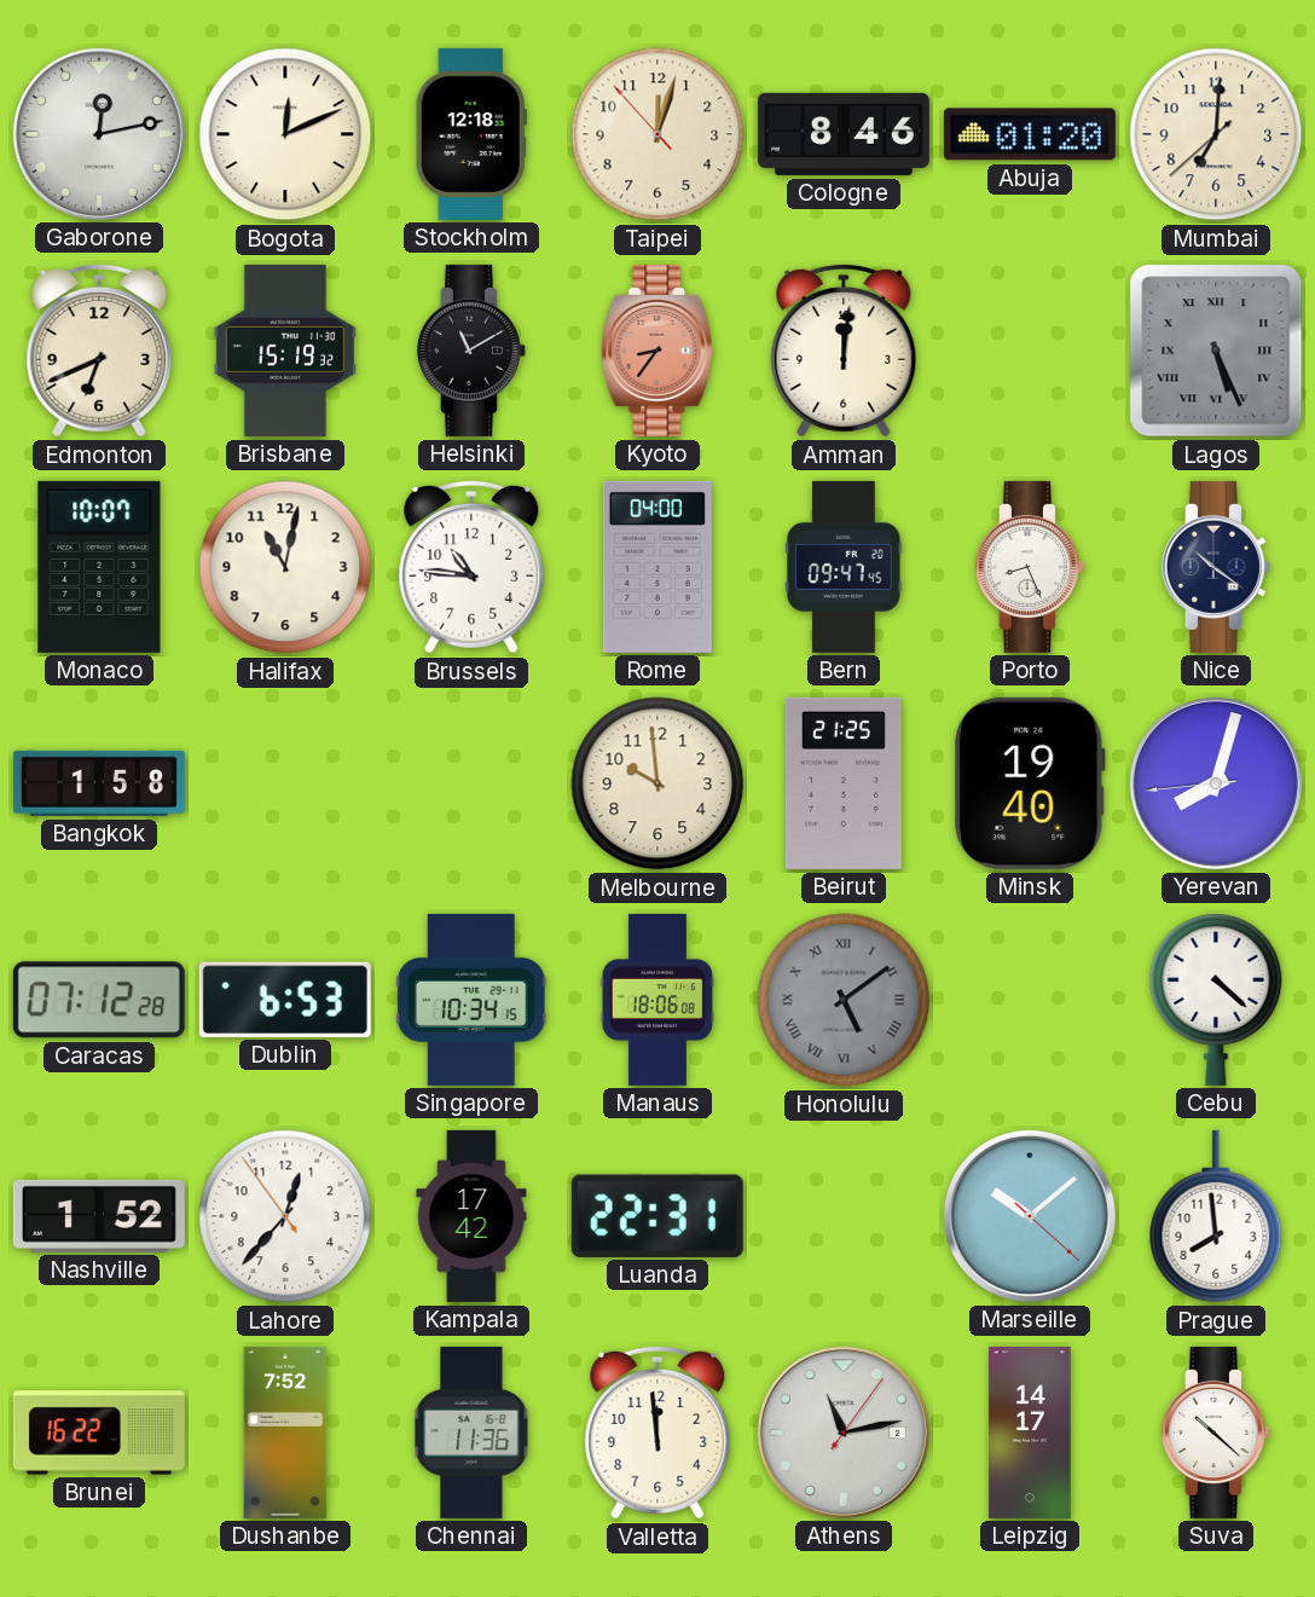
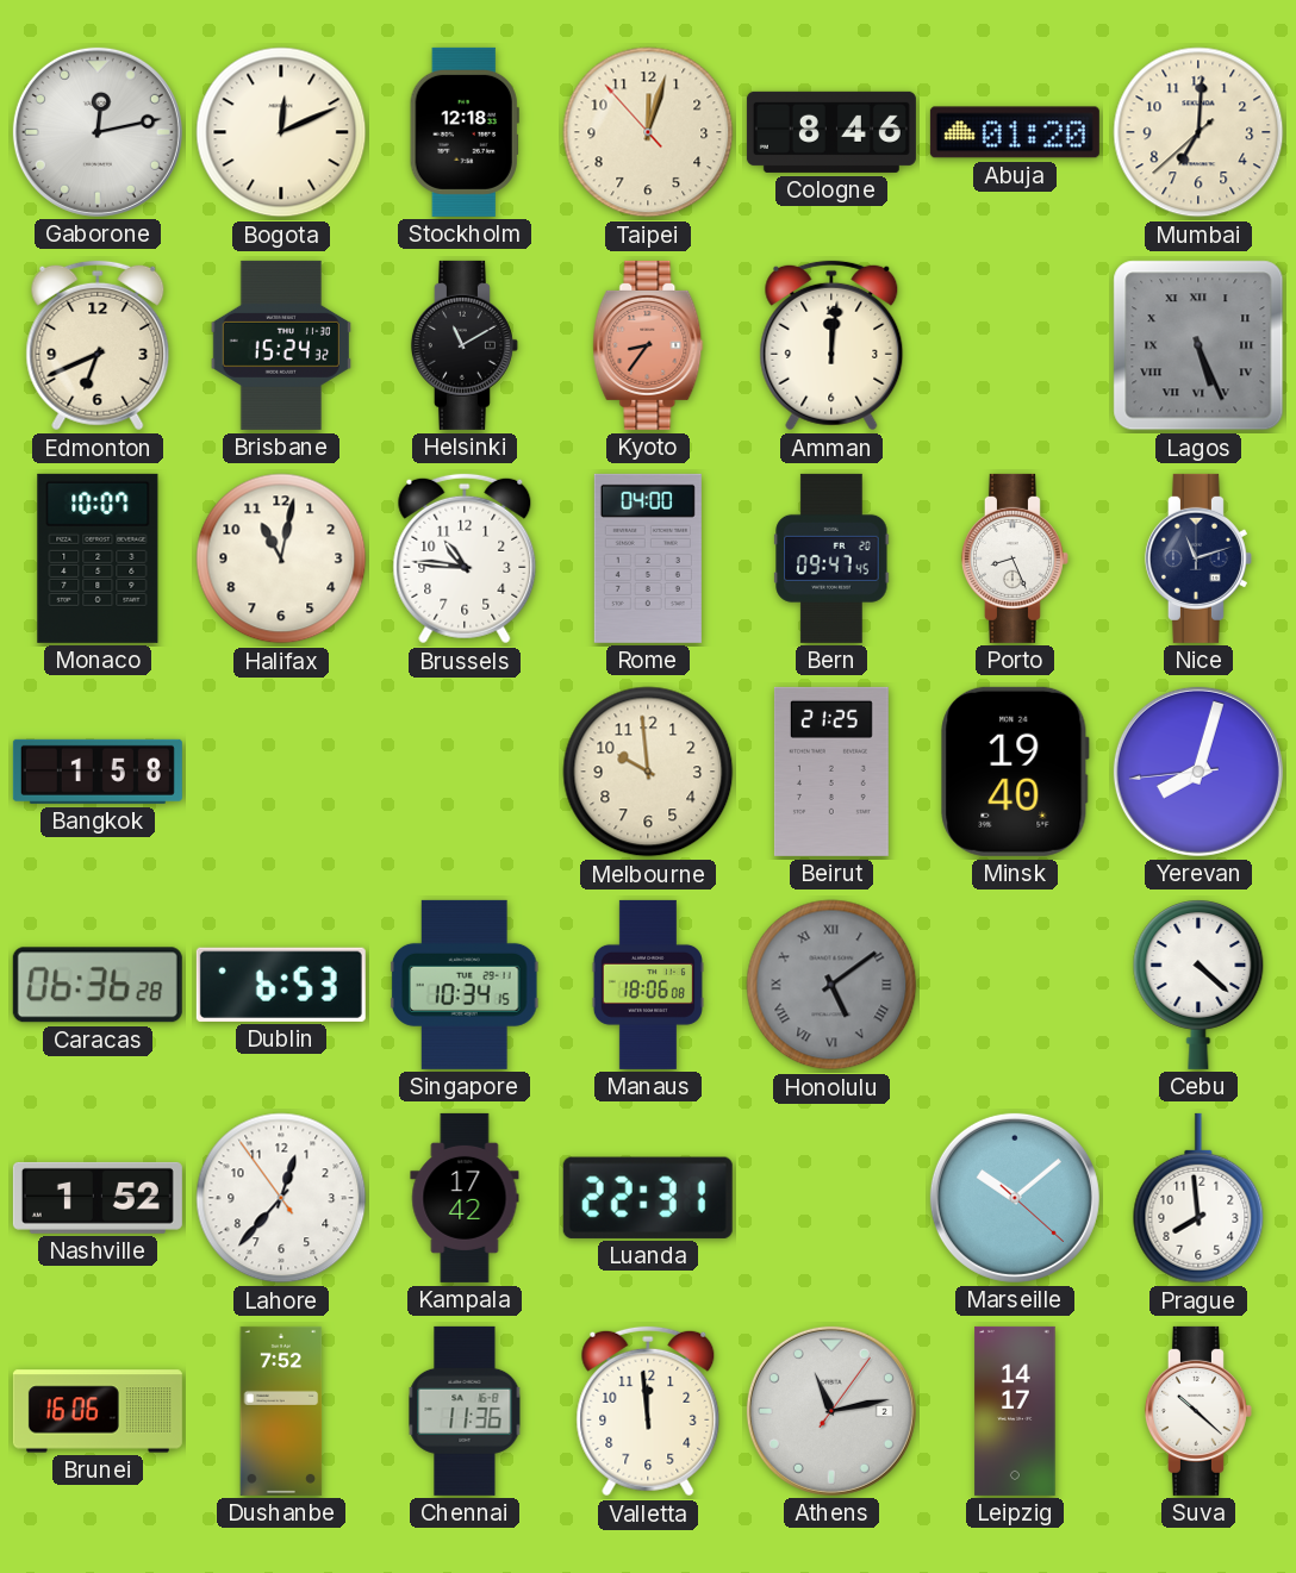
Brisbane: 15:19 -> 15:24
Nice: 10:21 -> 11:12
Caracas: 07:12 -> 06:36
Brunei: 16:22 -> 16:06
